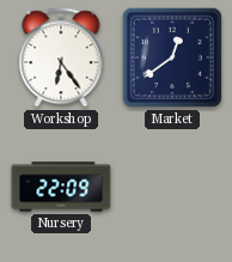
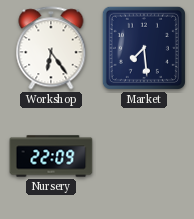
Market: 12:39 -> 7:29
